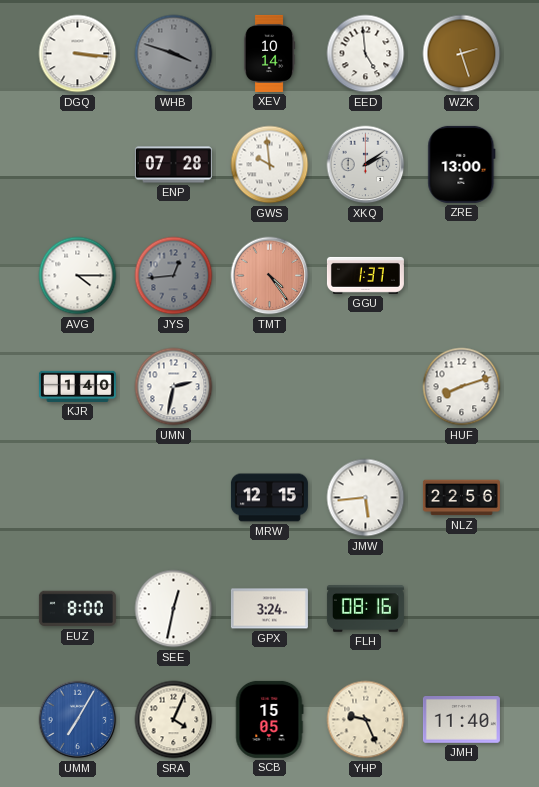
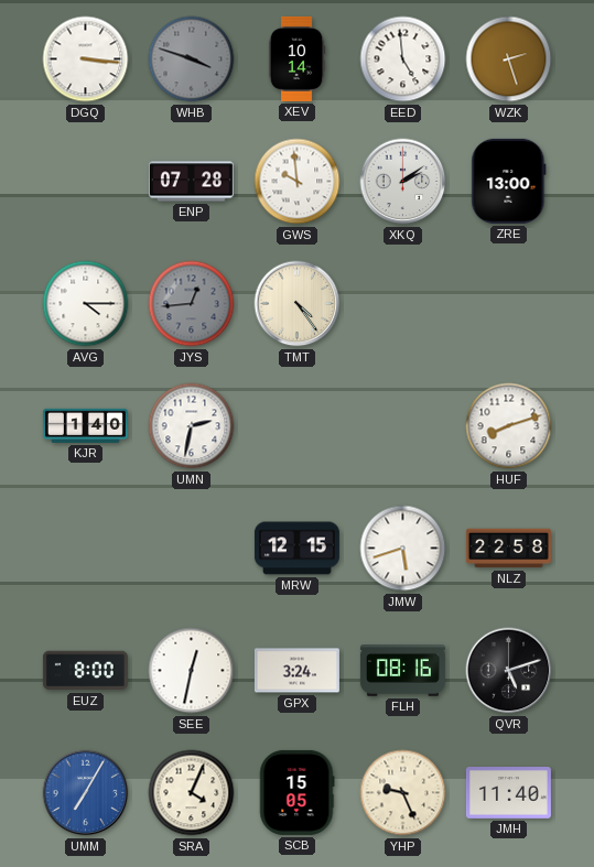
TMT dial: salmon -> cream
GGU: 1:37 -> none
JMW: 5:44 -> 5:42
NLZ: 22:56 -> 22:58
QVR: none -> 5:12
